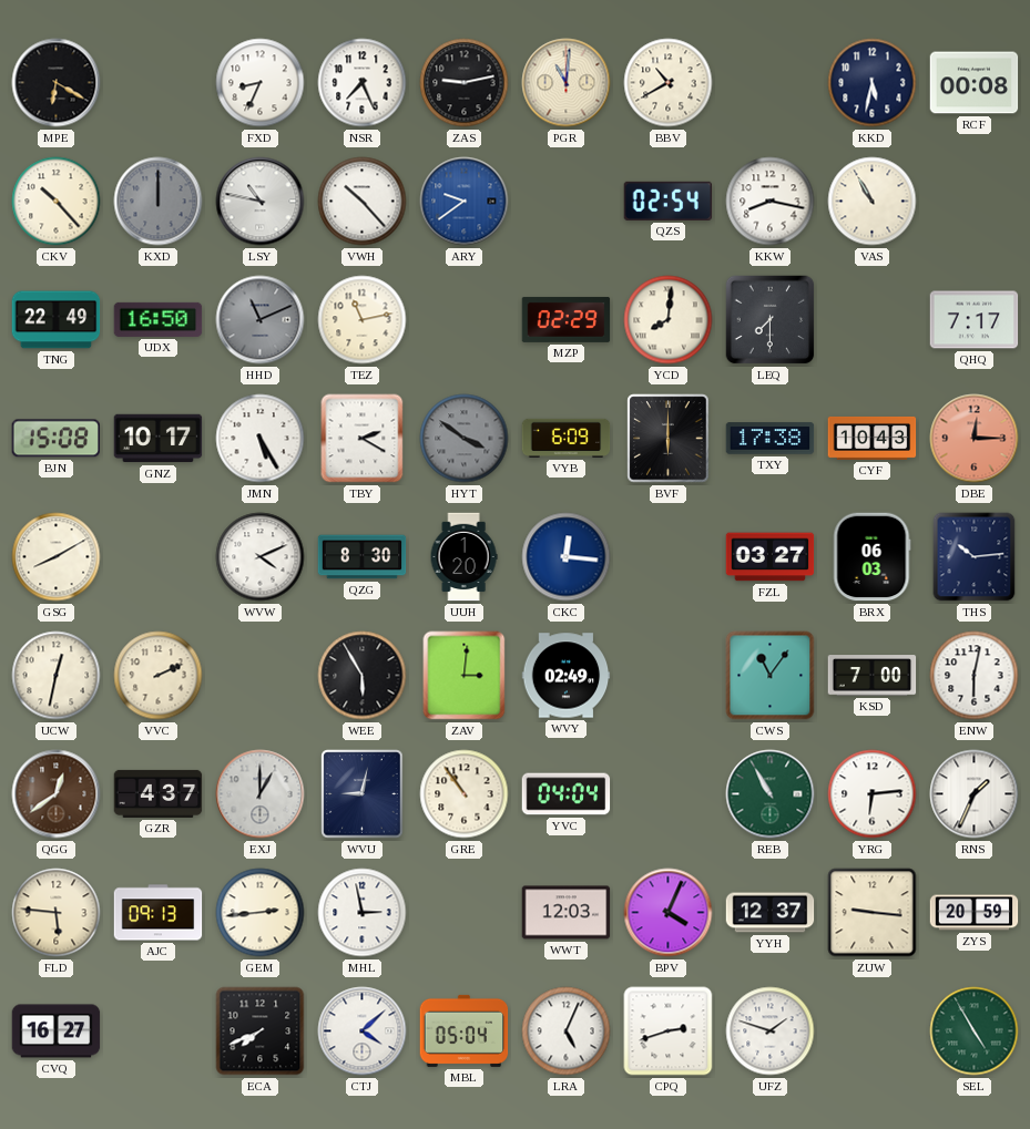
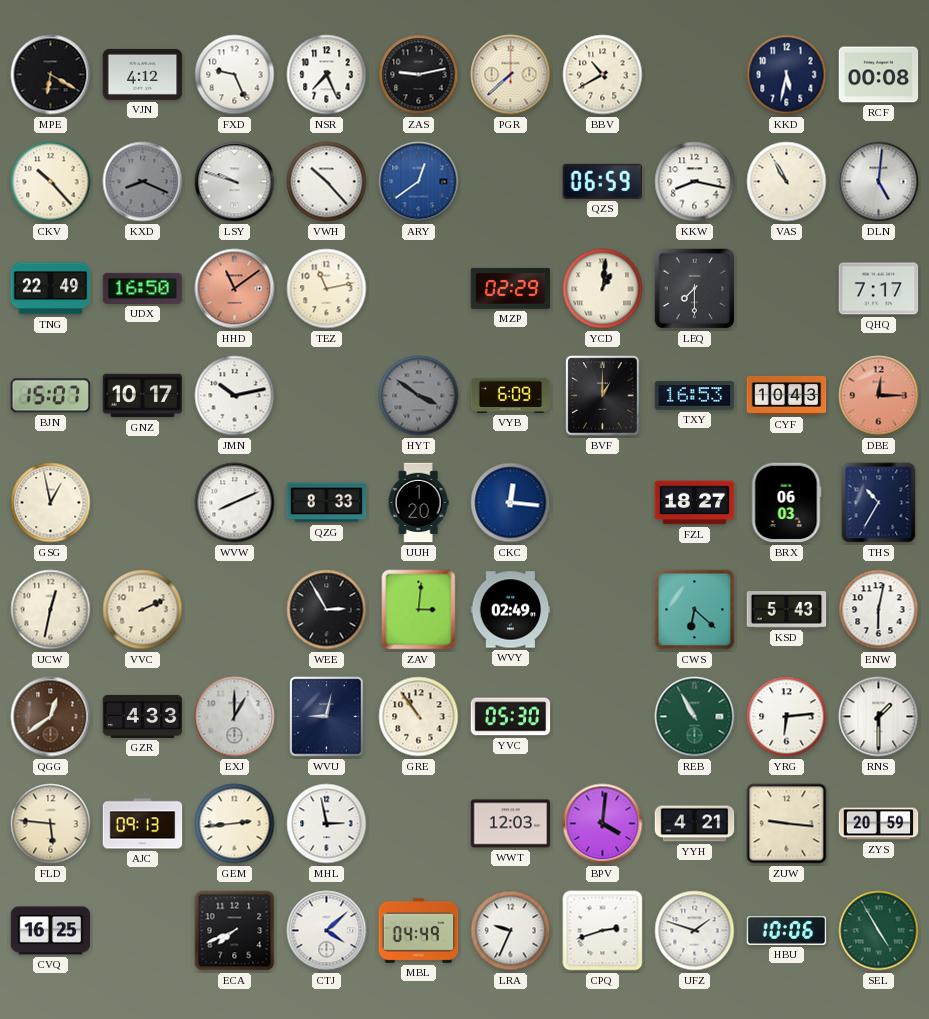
VJN: none -> 4:12
FXD: 8:34 -> 9:26
PGR: 11:01 -> 7:38
KXD: 12:00 -> 8:19
LSY: 10:47 -> 9:48
ARY: 9:39 -> 12:39
QZS: 02:54 -> 06:59
DLN: none -> 5:01
HHD: 11:11 -> 11:09
HHD dial: grey -> salmon
YCD: 8:01 -> 1:01
BJN: 15:08 -> 15:07
JMN: 5:25 -> 10:13
TBY: 2:20 -> none
BVF: 6:00 -> 1:00
TXY: 17:38 -> 16:53
GSG: 8:10 -> 12:58
WVW: 4:11 -> 8:11
QZG: 8:30 -> 8:33
FZL: 03:27 -> 18:27
THS: 10:14 -> 10:35
WEE: 5:55 -> 2:55
CWS: 11:06 -> 6:22
KSD: 7:00 -> 5:43
GZR: 4:37 -> 4:33
YVC: 04:04 -> 05:30
RNS: 1:34 -> 1:30
BPV: 4:04 -> 4:01
YYH: 12:37 -> 4:21
CVQ: 16:27 -> 16:25
MBL: 05:04 -> 04:49
LRA: 5:04 -> 9:34
HBU: none -> 10:06
